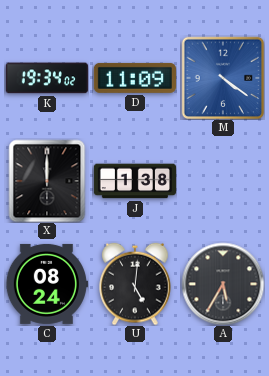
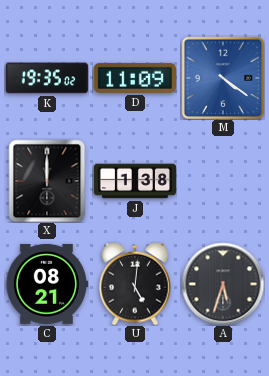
K: 19:34 -> 19:35
C: 08:24 -> 08:21
A: 5:35 -> 5:33
